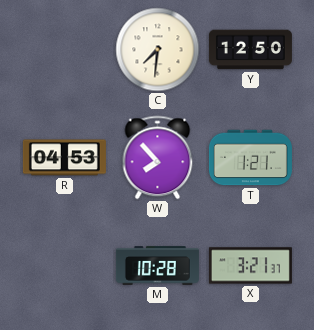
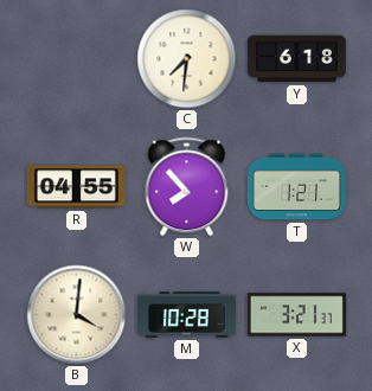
Y: 12:50 -> 6:18
R: 04:53 -> 04:55
B: none -> 4:01
